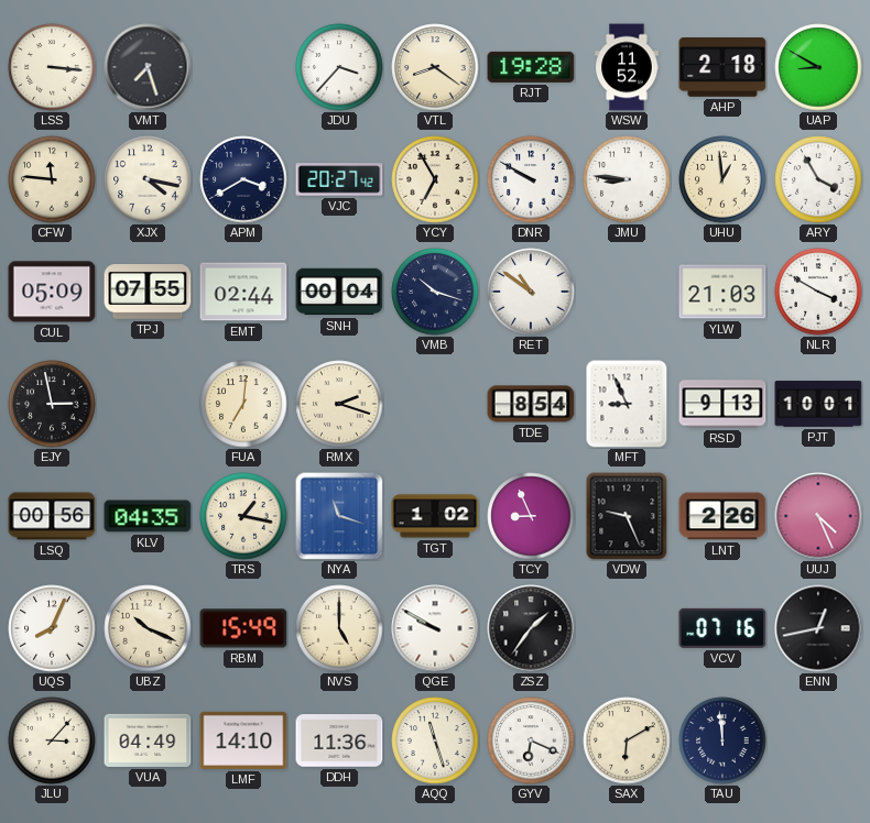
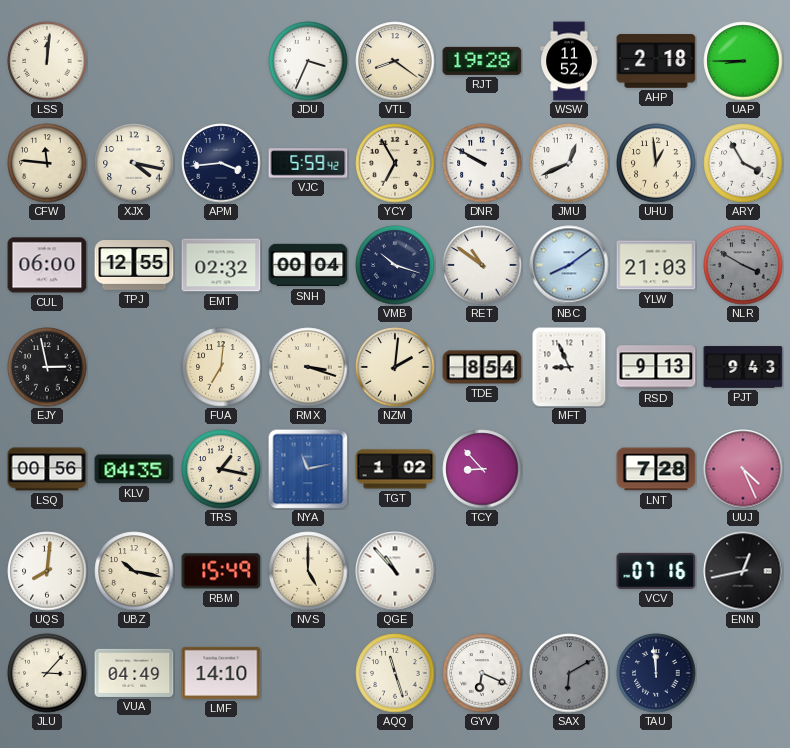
LSS: 3:16 -> 12:01
VMT: 7:27 -> none
JDU: 3:37 -> 3:34
UAP: 8:50 -> 8:45
APM: 3:40 -> 3:44
VJC: 20:27 -> 5:59
JMU: 8:46 -> 12:41
CUL: 05:09 -> 06:00
TPJ: 07:55 -> 12:55
EMT: 02:44 -> 02:32
NBC: none -> 8:09
NLR dial: white -> grey
RMX: 2:18 -> 3:18
NZM: none -> 2:01
PJT: 10:01 -> 9:43
NYA: 11:18 -> 11:13
TCY: 8:56 -> 8:53
VDW: 9:26 -> none
LNT: 2:26 -> 7:28
UQS: 8:04 -> 8:01
UBZ: 10:19 -> 10:17
QGE: 9:50 -> 10:53
ZSZ: 1:36 -> none
DDH: 11:36 -> none
SAX dial: cream -> grey
